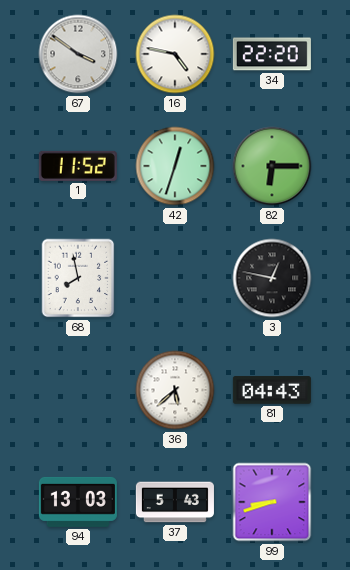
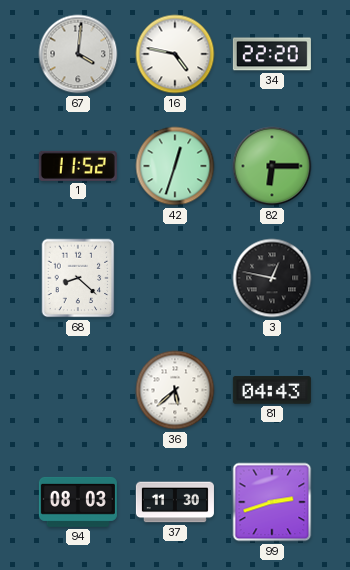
67: 3:51 -> 4:01
68: 7:58 -> 8:22
94: 13:03 -> 08:03
37: 5:43 -> 11:30
99: 8:42 -> 2:42
